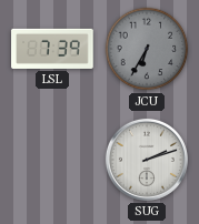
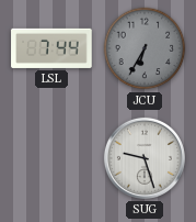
LSL: 7:39 -> 7:44
SUG: 2:12 -> 9:27
